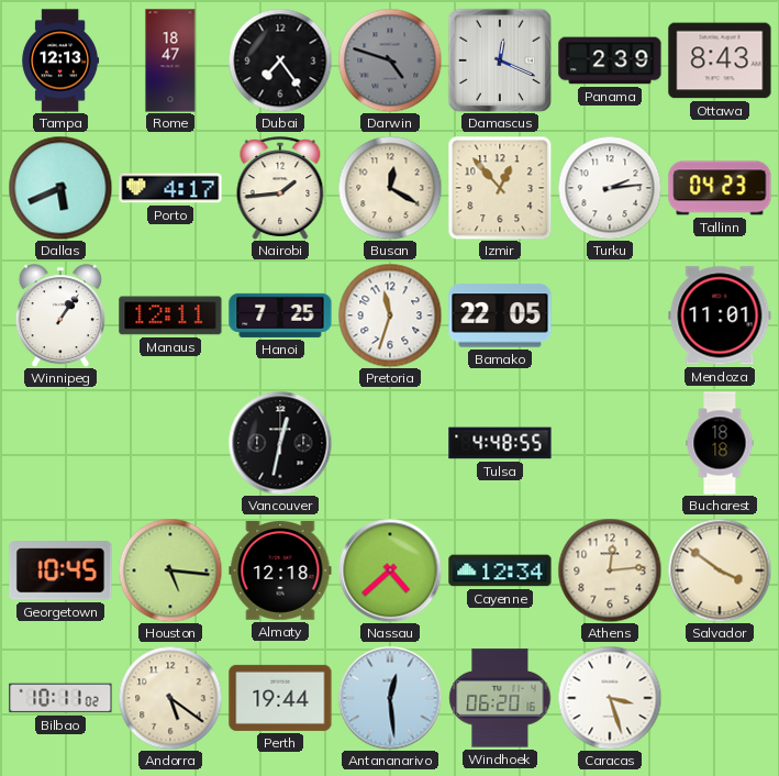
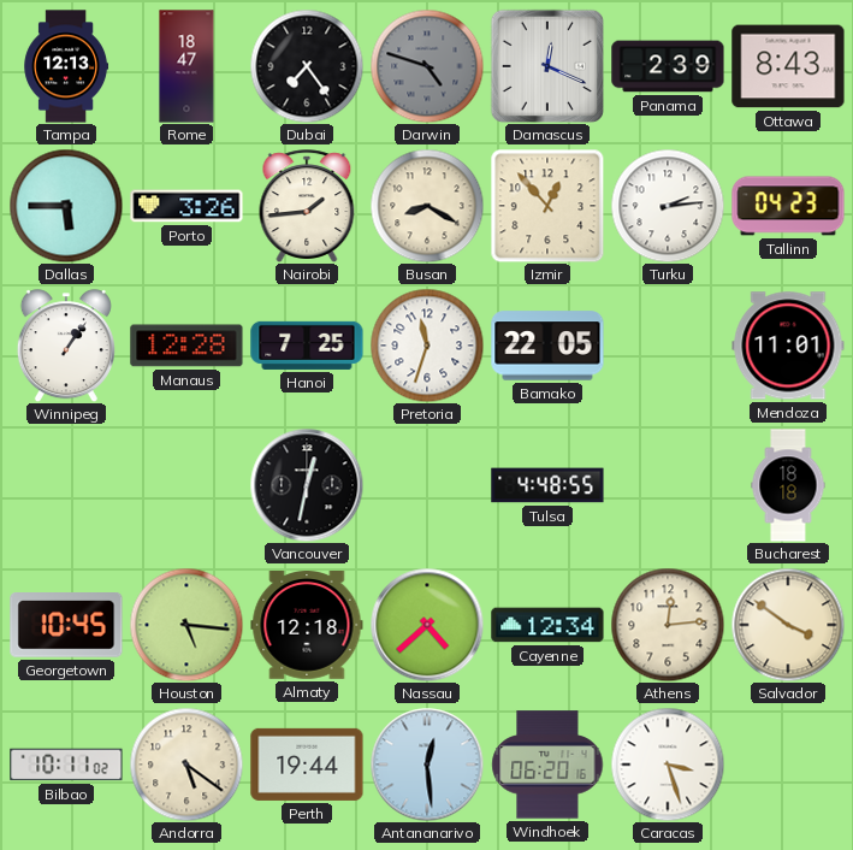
Dallas: 5:41 -> 5:45
Porto: 4:17 -> 3:26
Busan: 12:20 -> 8:20
Manaus: 12:11 -> 12:28
